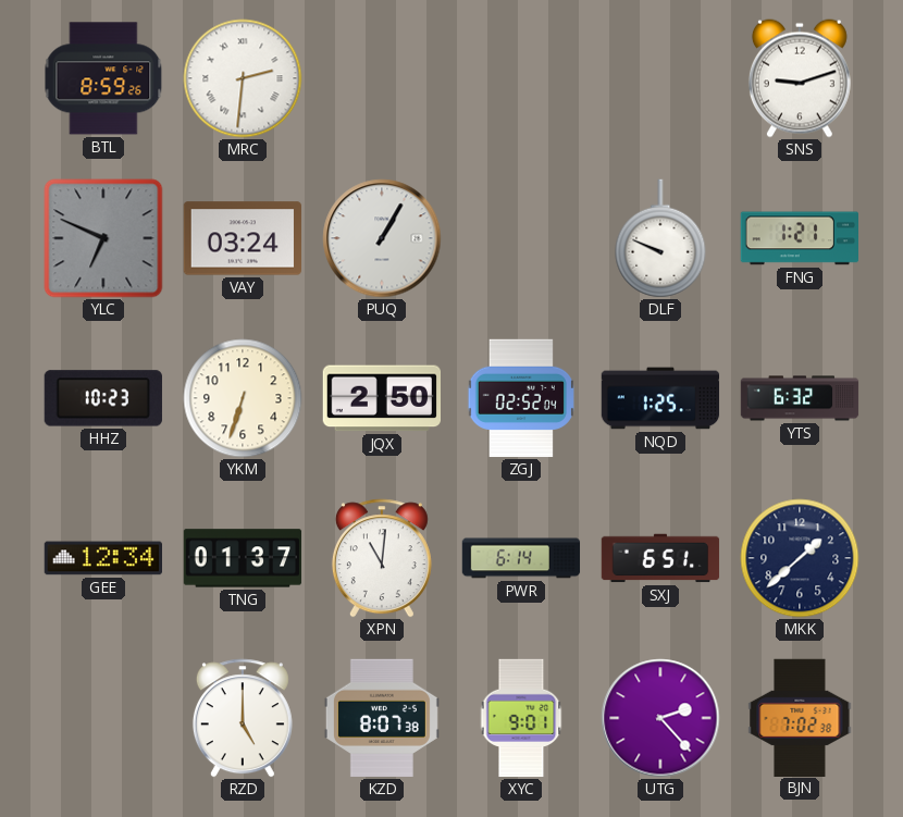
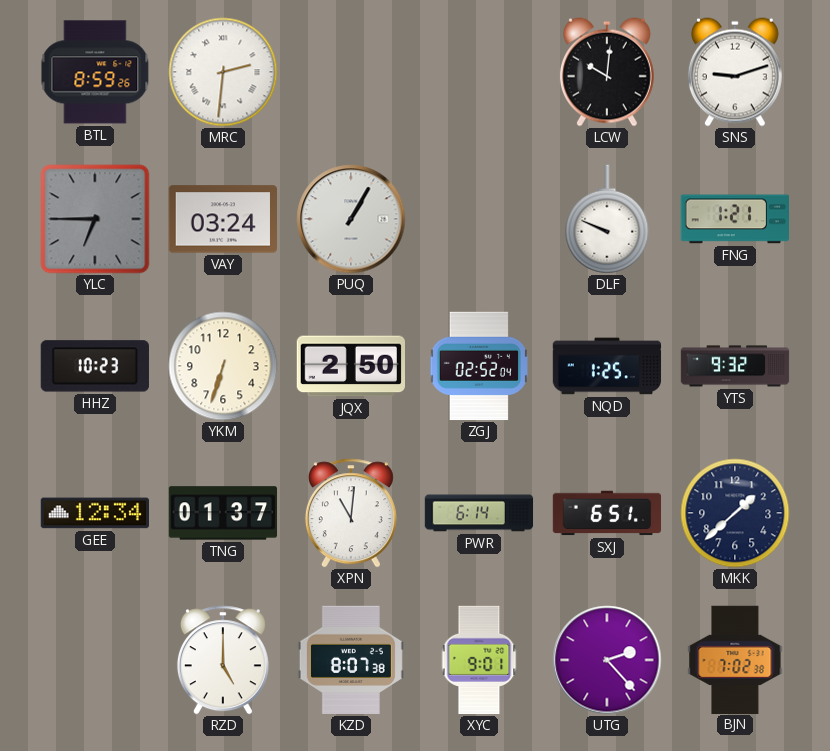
LCW: none -> 10:01
YLC: 6:49 -> 6:45
YTS: 6:32 -> 9:32
